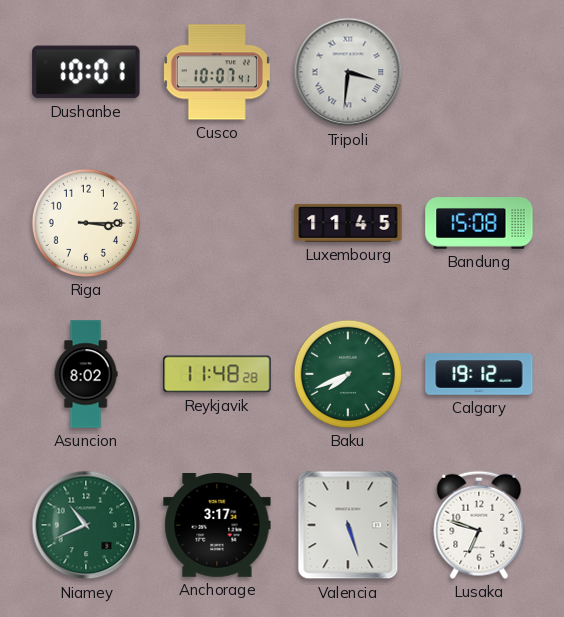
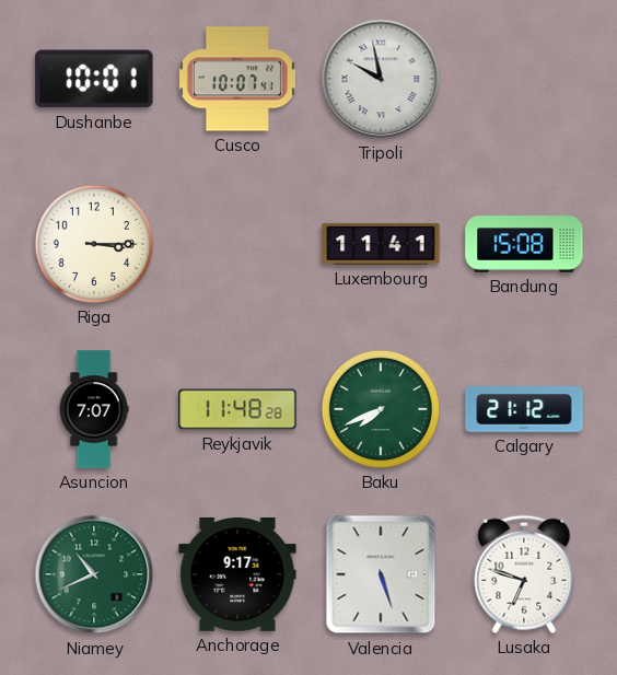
Tripoli: 3:31 -> 9:58
Luxembourg: 11:45 -> 11:41
Asuncion: 8:02 -> 7:07
Calgary: 19:12 -> 21:12
Anchorage: 3:17 -> 9:17
